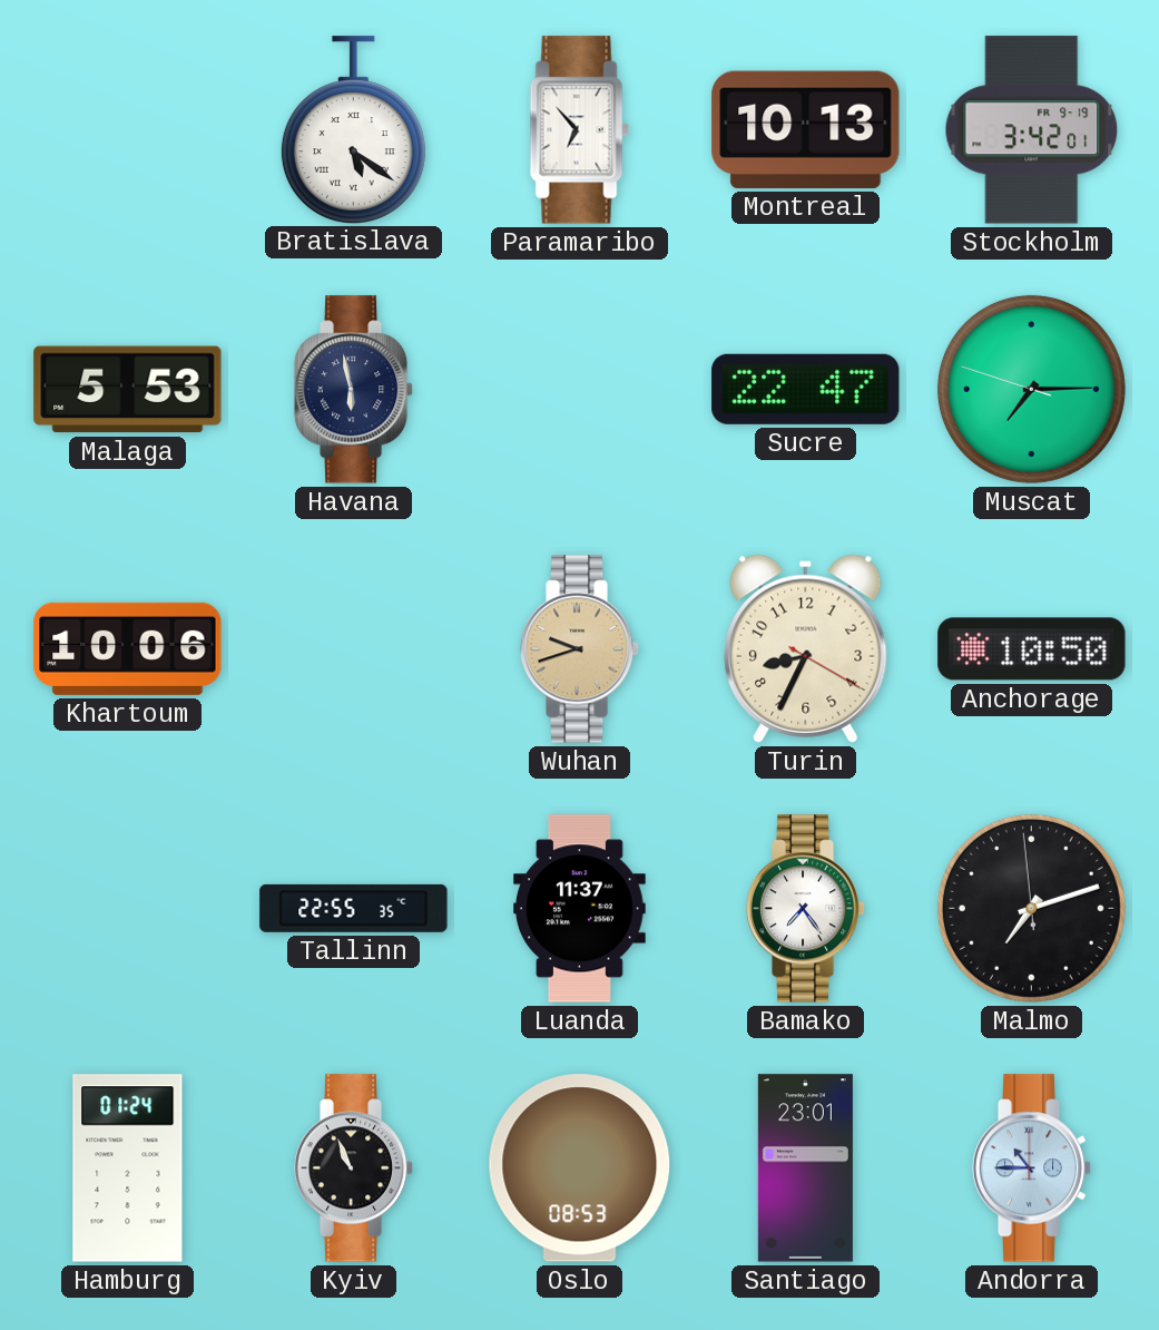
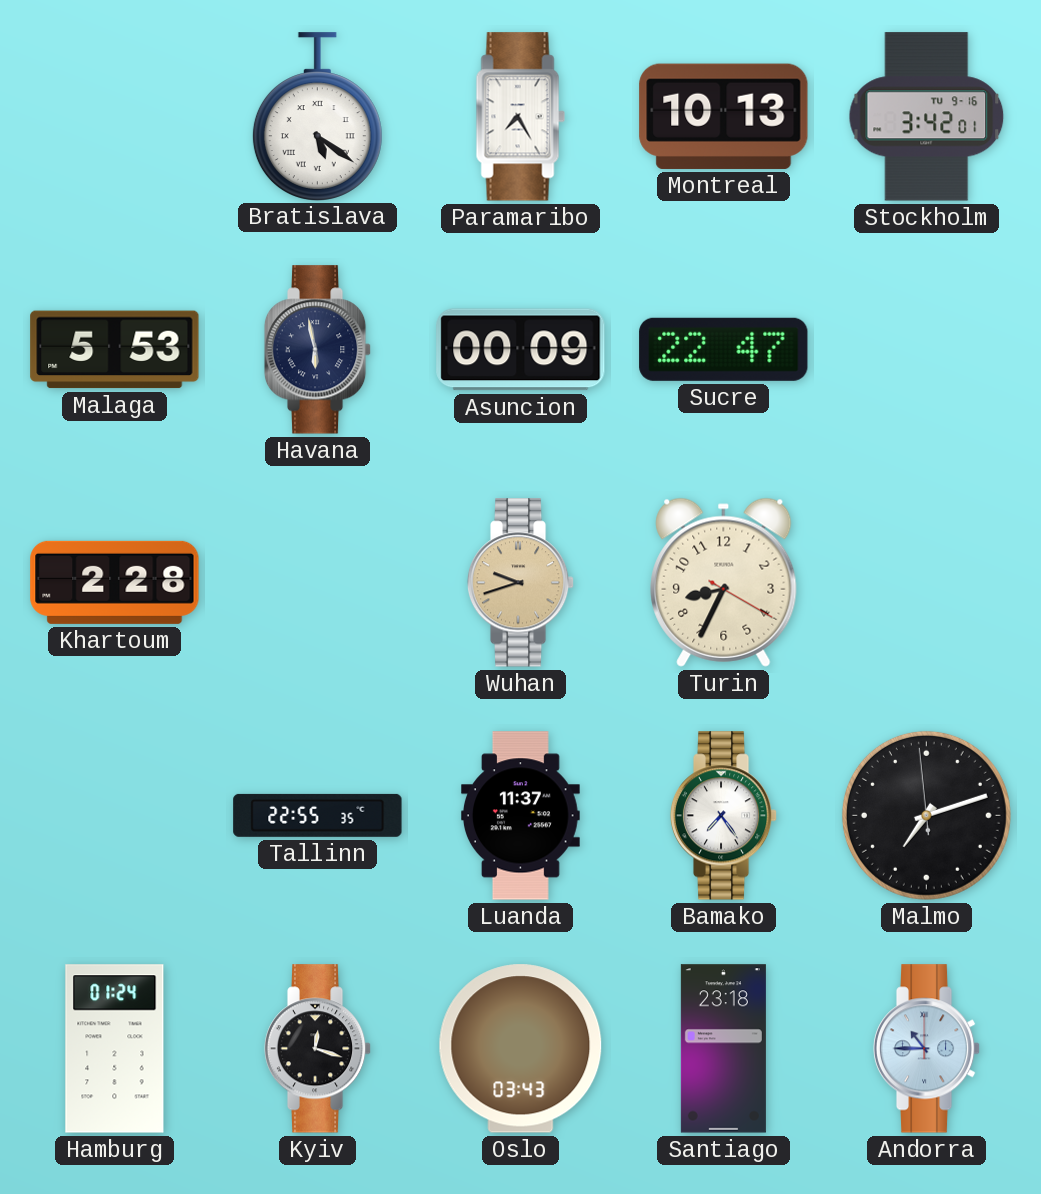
Paramaribo: 6:53 -> 7:25
Stockholm date: FR 9-19 -> TU 9-16
Asuncion: none -> 00:09
Muscat: 7:14 -> none
Khartoum: 10:06 -> 2:28
Anchorage: 10:50 -> none
Kyiv: 10:56 -> 12:18
Oslo: 08:53 -> 03:43
Santiago: 23:01 -> 23:18
